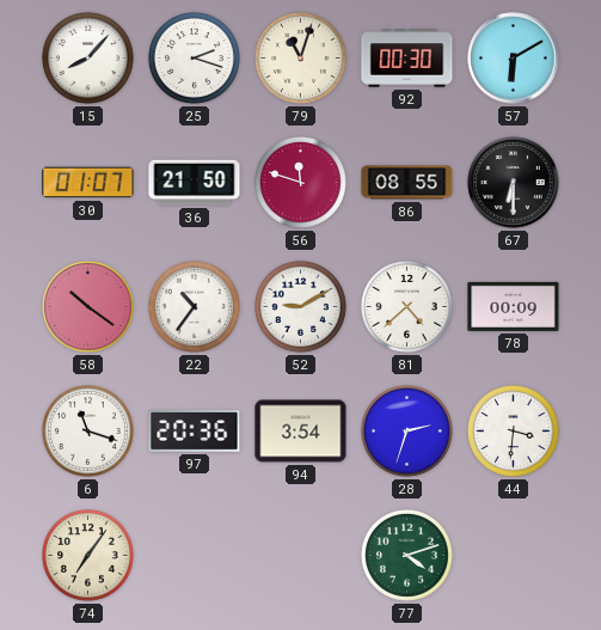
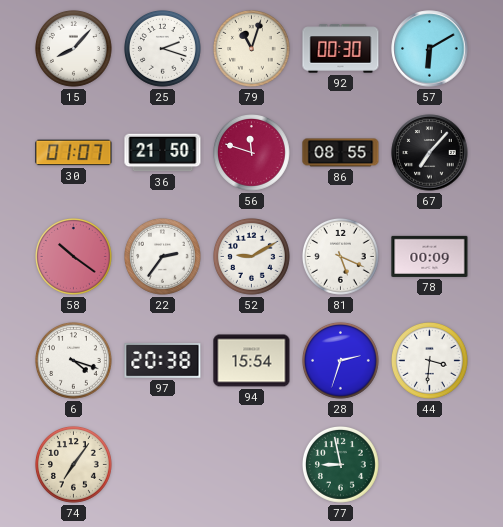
67: 6:30 -> 7:07
22: 10:36 -> 2:36
81: 4:38 -> 5:19
6: 11:18 -> 4:18
97: 20:36 -> 20:38
94: 3:54 -> 15:54
77: 4:12 -> 8:58
